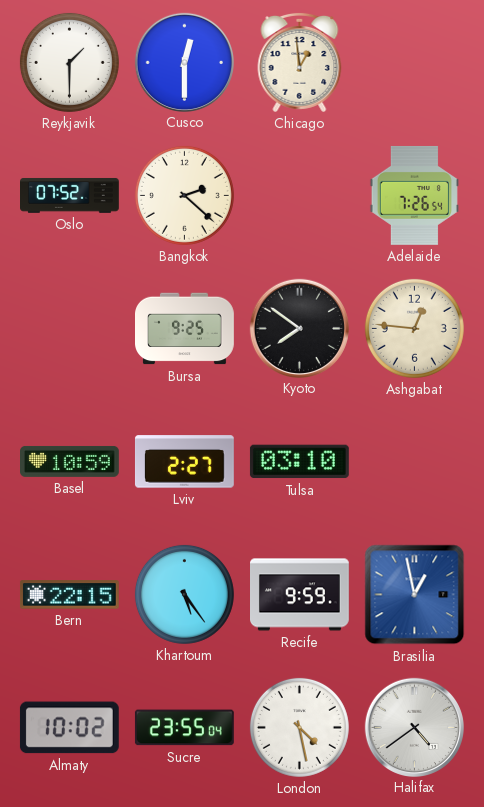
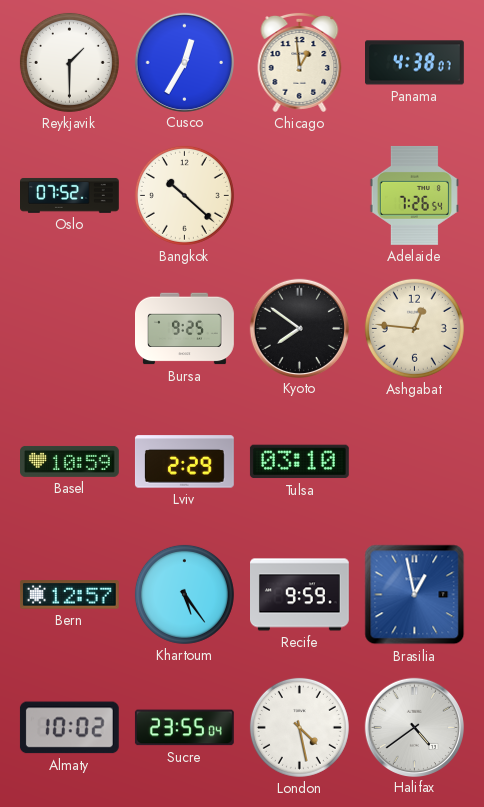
Cusco: 12:30 -> 12:35
Panama: none -> 4:38
Bangkok: 2:22 -> 10:22
Lviv: 2:27 -> 2:29
Bern: 22:15 -> 12:57
